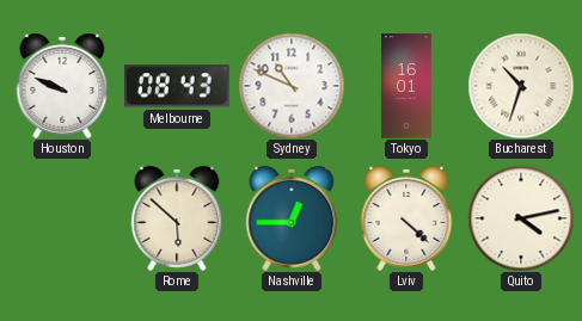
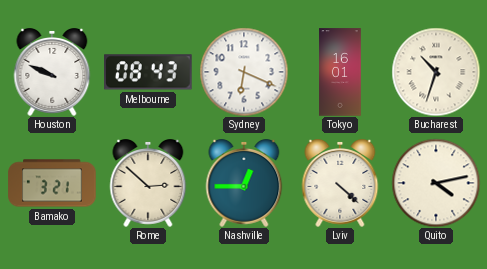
Sydney: 10:49 -> 6:19
Bamako: none -> 3:21
Rome: 5:52 -> 2:52
